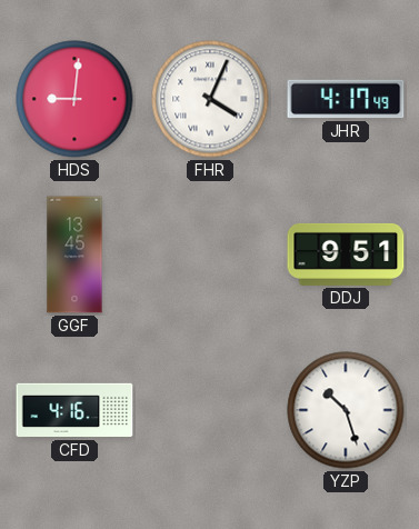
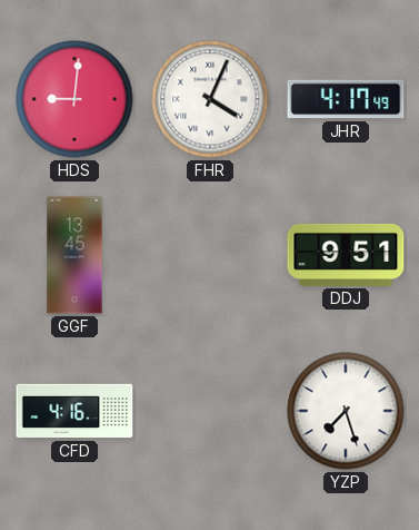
YZP: 10:27 -> 7:27
